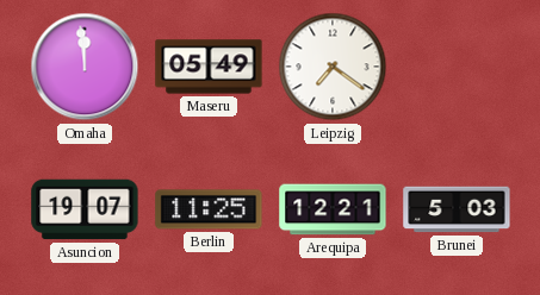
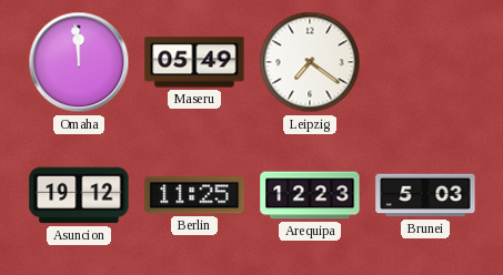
Asuncion: 19:07 -> 19:12
Arequipa: 12:21 -> 12:23
